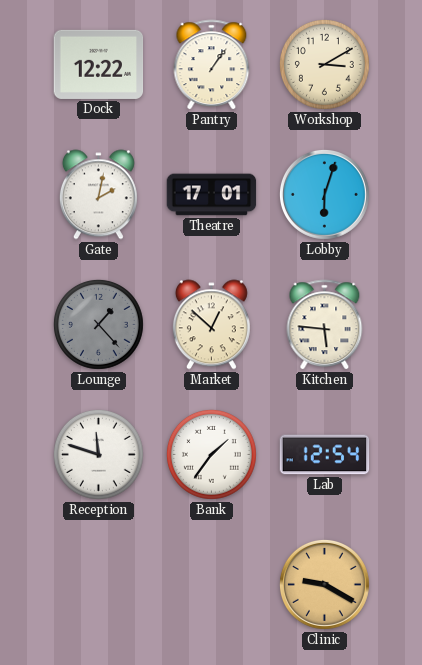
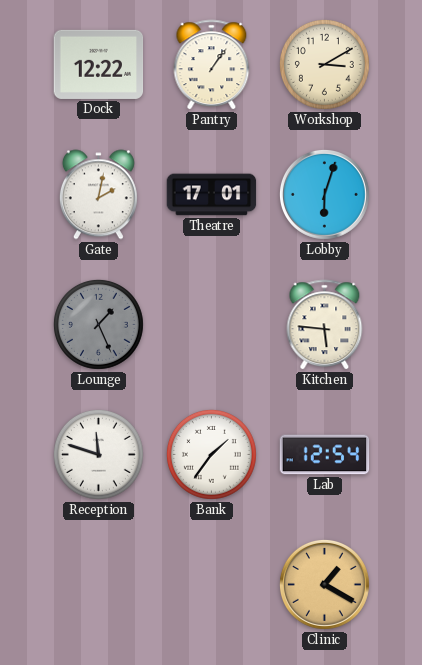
Lounge: 1:23 -> 1:26
Market: 12:52 -> none
Clinic: 9:20 -> 1:20
